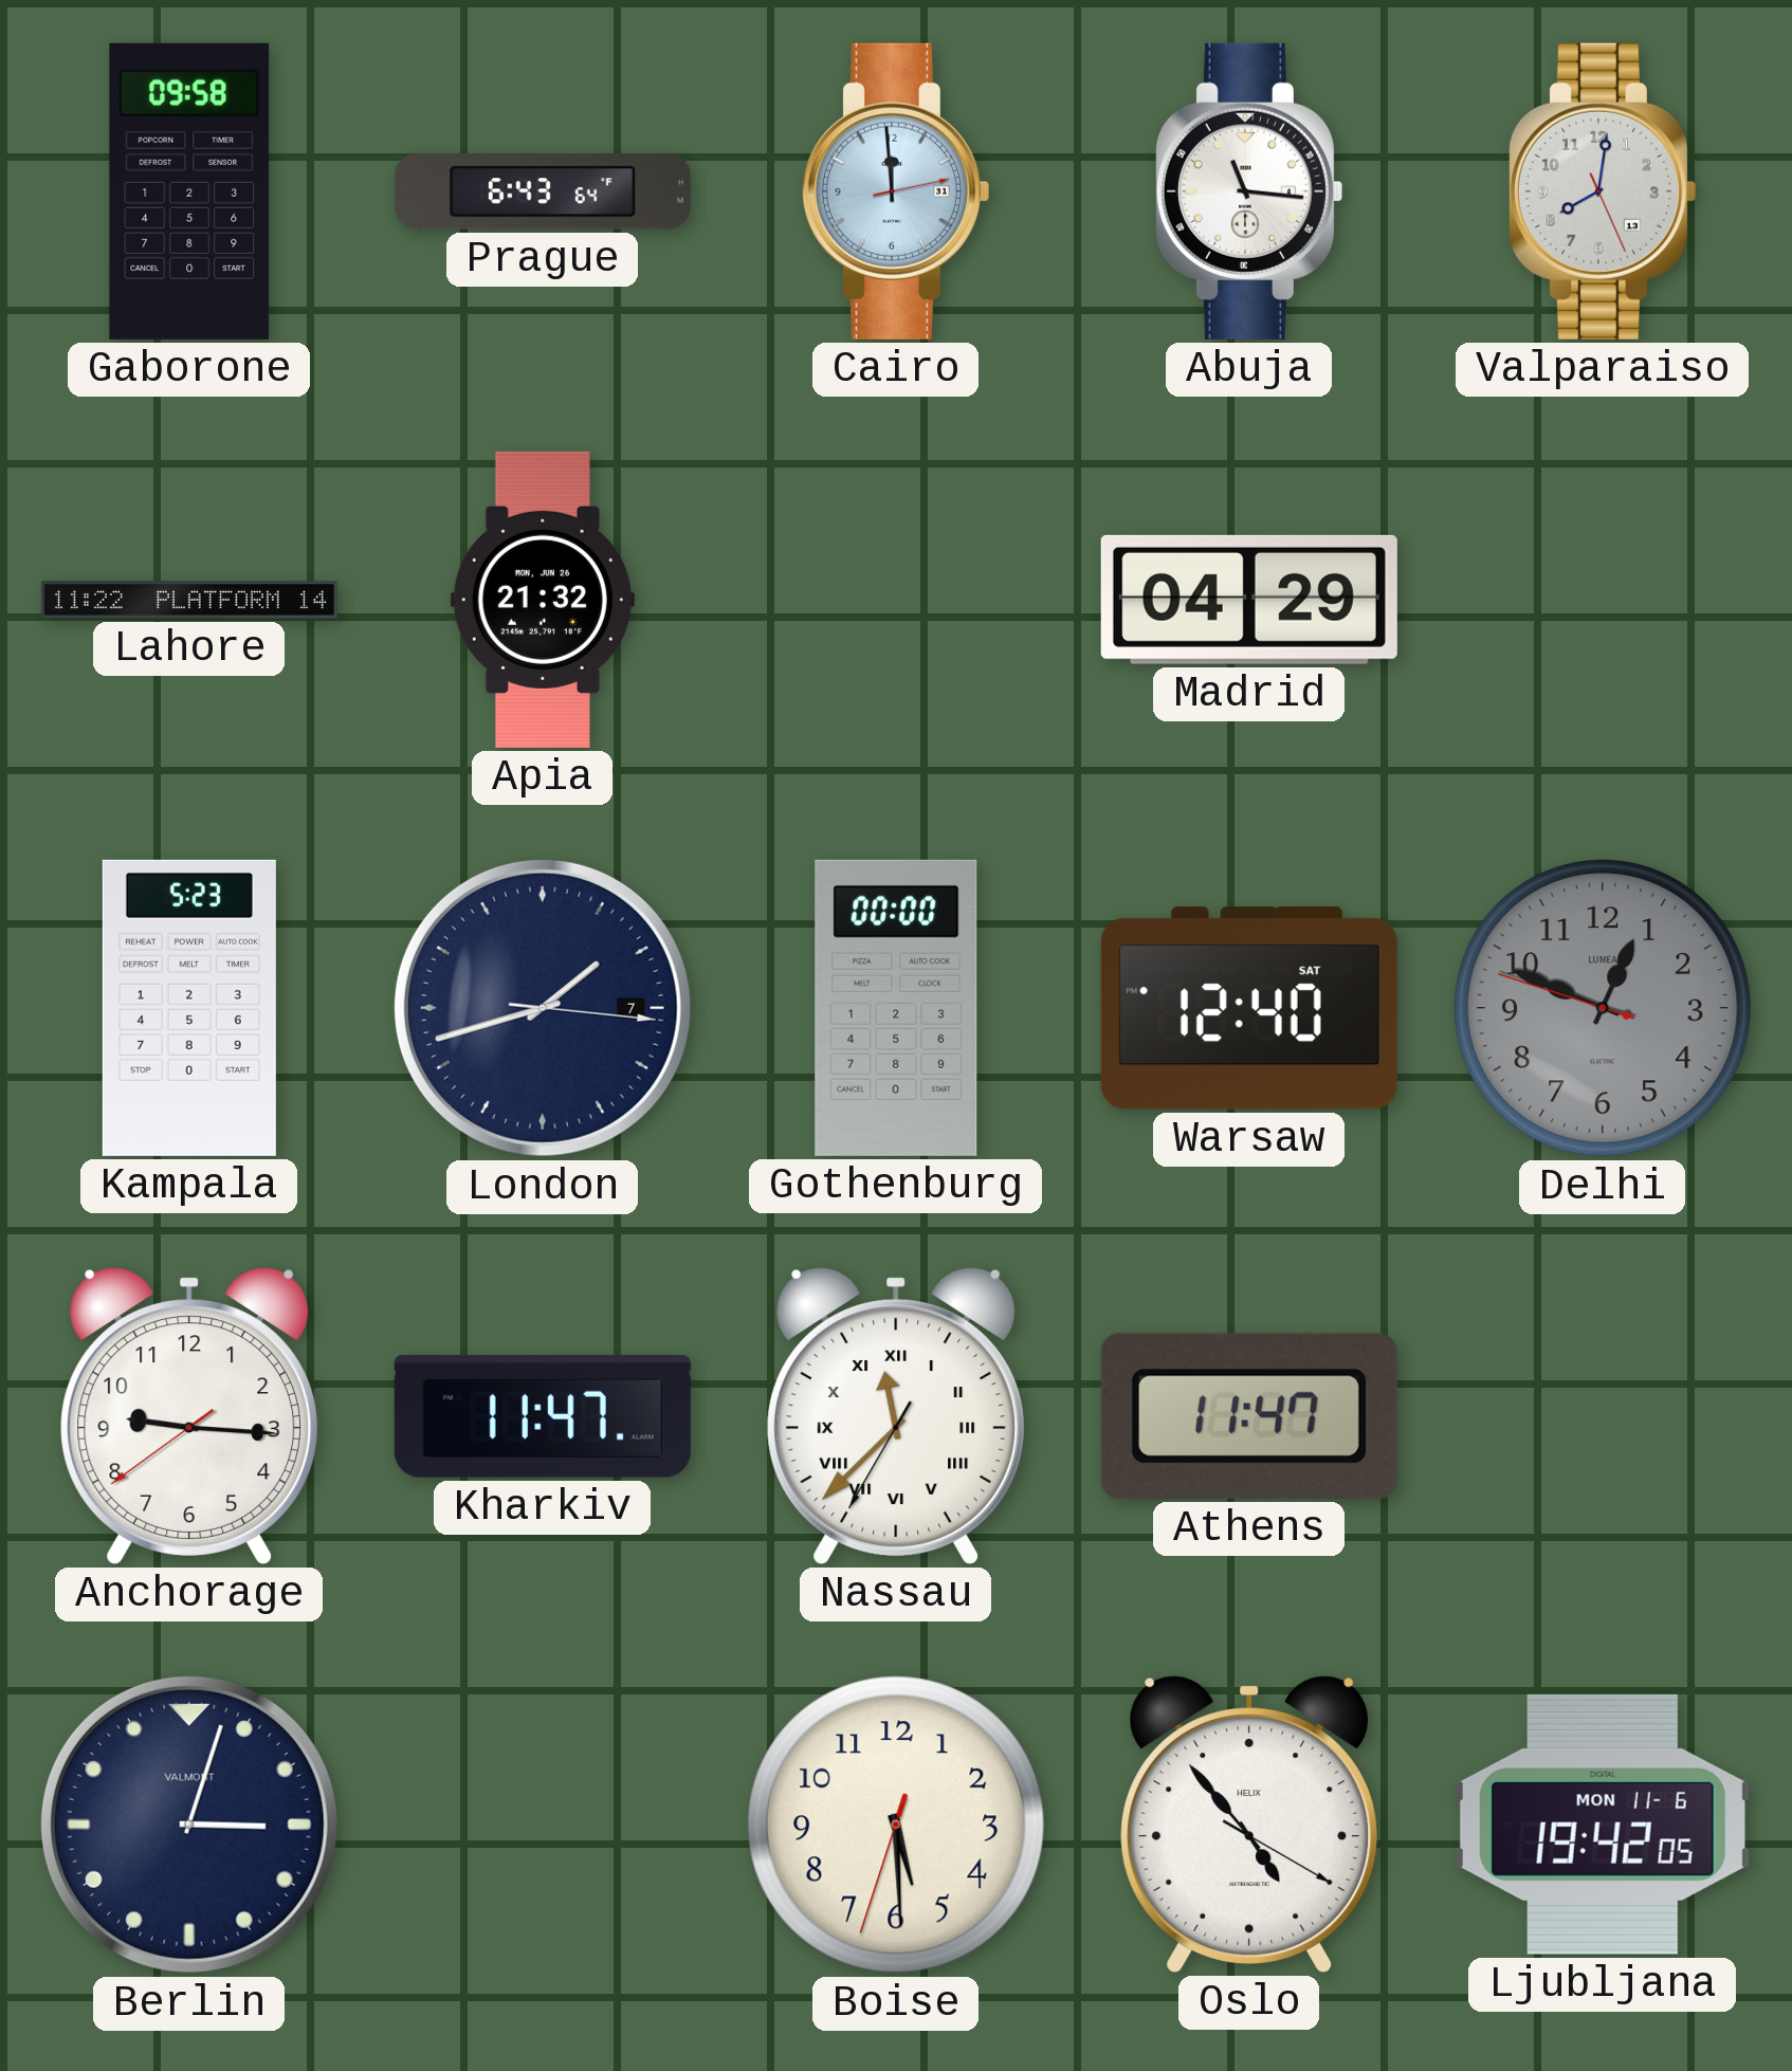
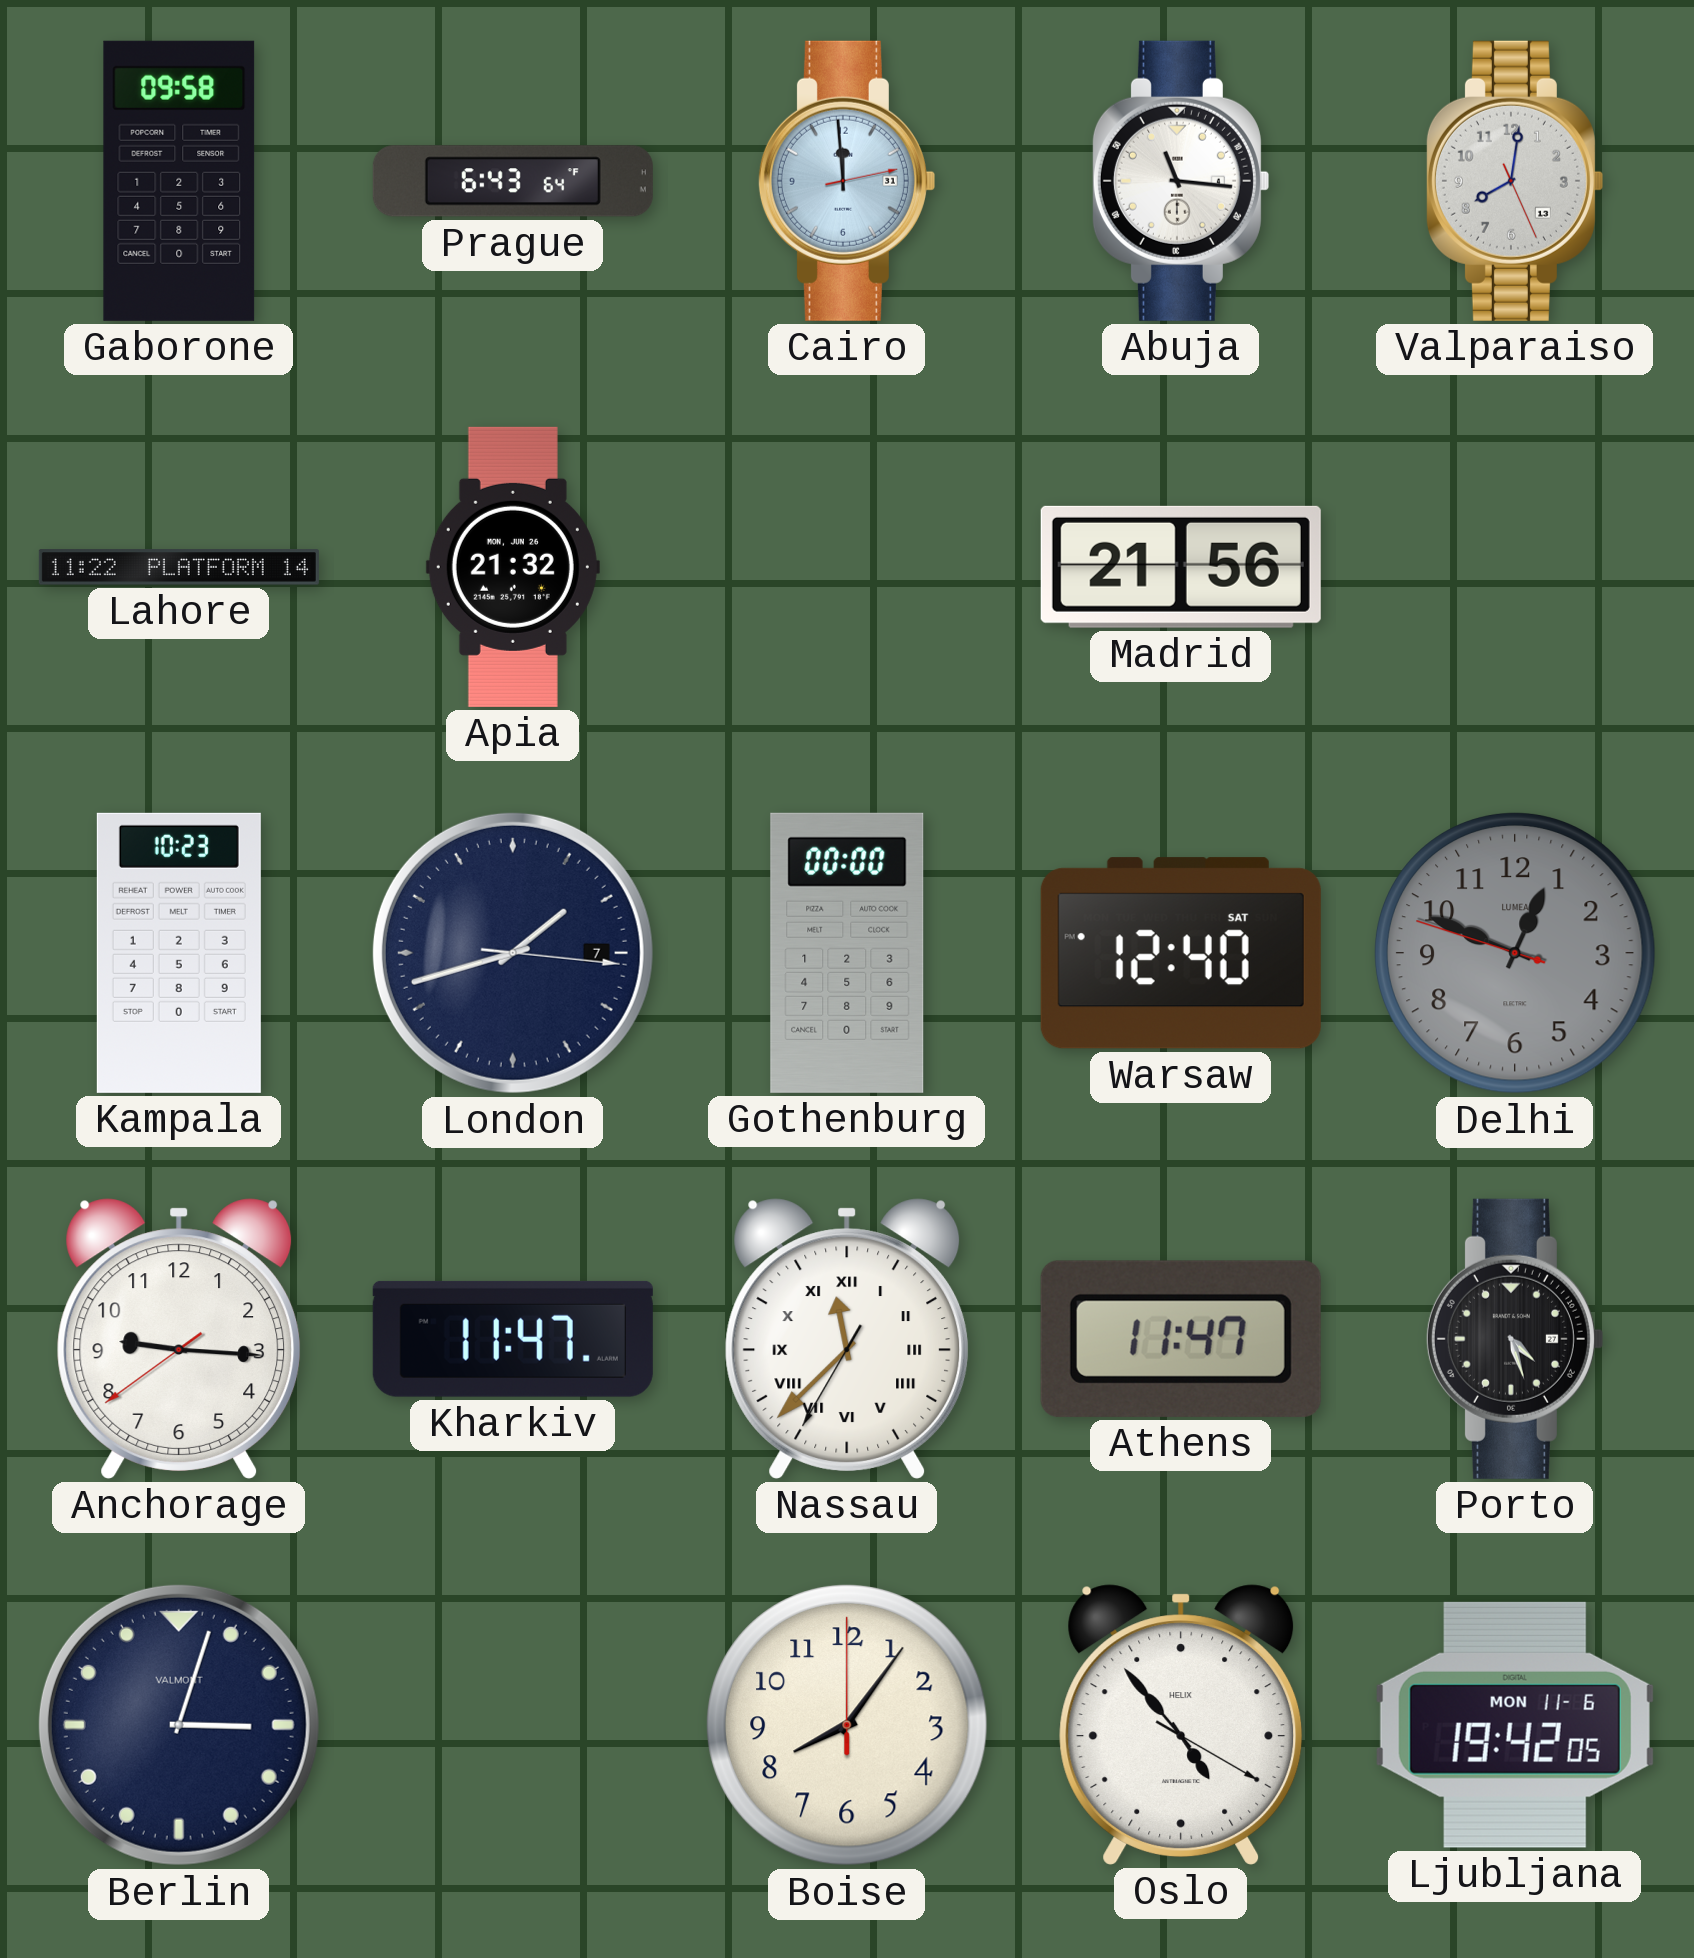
Madrid: 04:29 -> 21:56
Kampala: 5:23 -> 10:23
Porto: none -> 4:27
Boise: 5:29 -> 8:06
